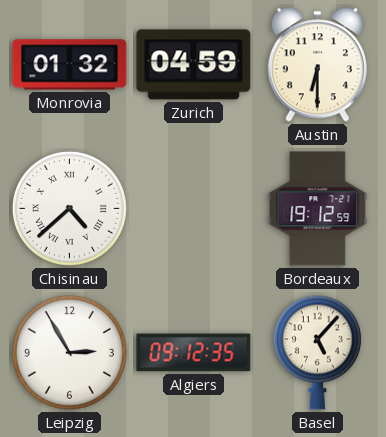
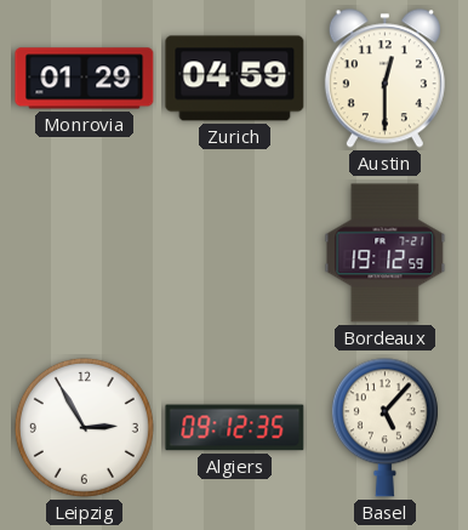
Monrovia: 01:32 -> 01:29
Austin: 6:30 -> 12:30
Chisinau: 4:38 -> none
